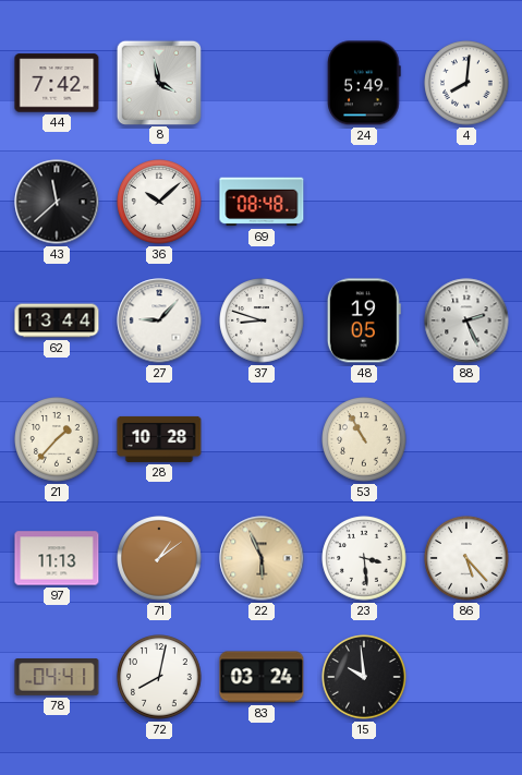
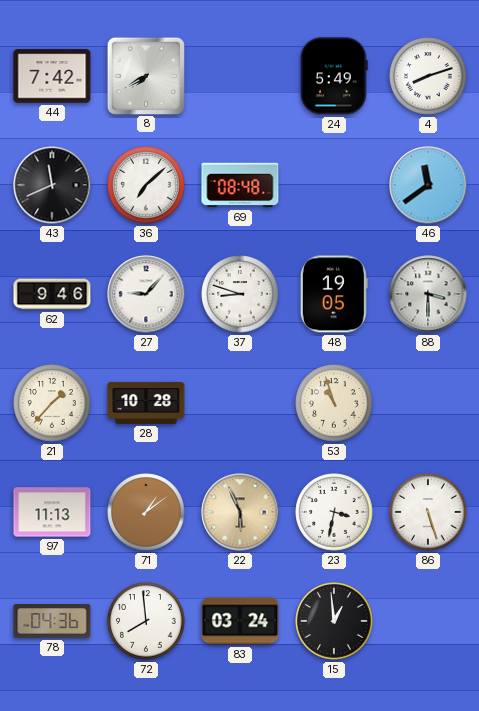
8: 3:58 -> 7:40
4: 8:01 -> 8:12
43: 11:38 -> 11:41
36: 10:08 -> 7:08
46: none -> 11:39
62: 13:44 -> 9:46
88: 2:26 -> 3:30
53: 10:55 -> 10:57
23: 3:29 -> 3:32
86: 5:23 -> 5:27
78: 04:41 -> 04:36
72: 8:02 -> 7:59
15: 9:59 -> 12:59
